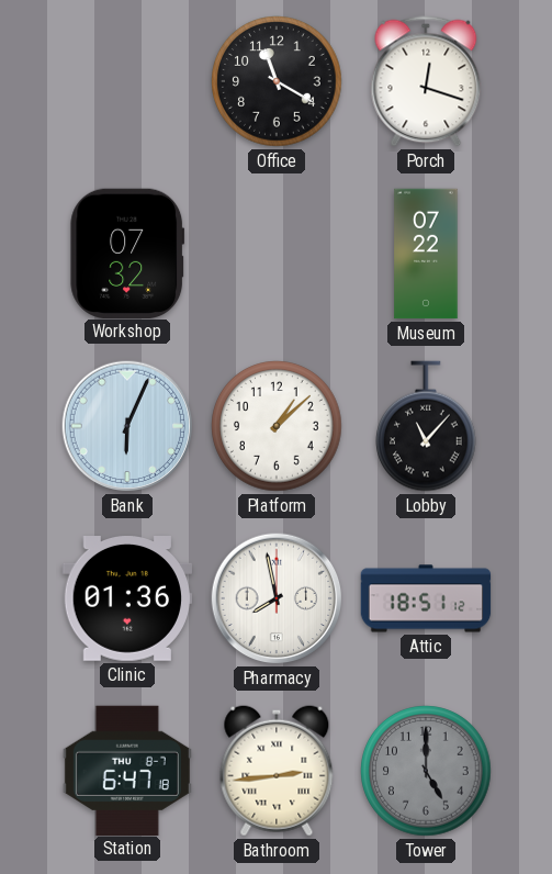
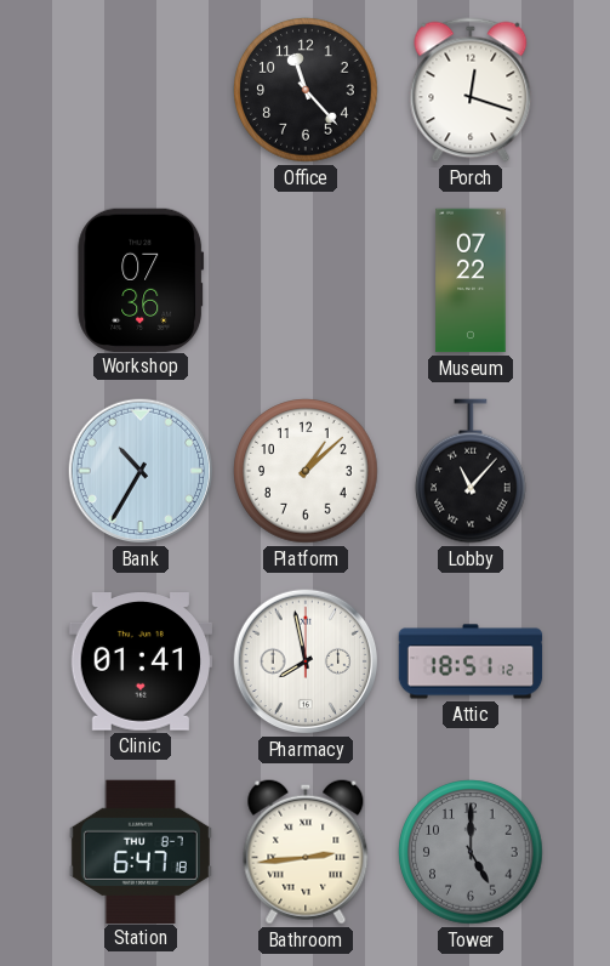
Office: 11:20 -> 11:23
Workshop: 07:32 -> 07:36
Bank: 6:04 -> 10:35
Clinic: 01:36 -> 01:41
